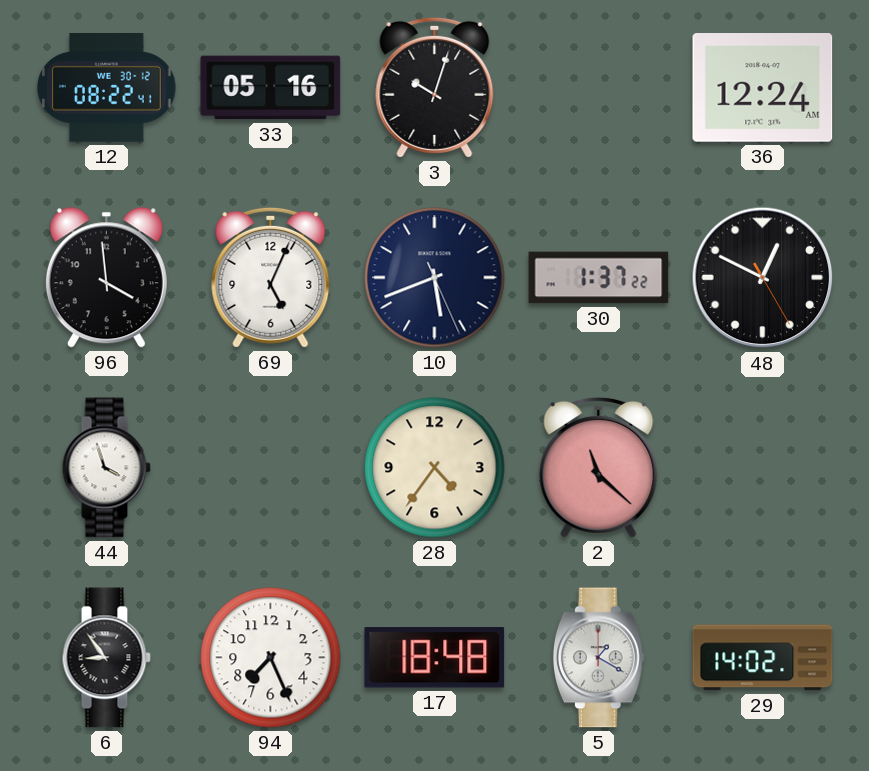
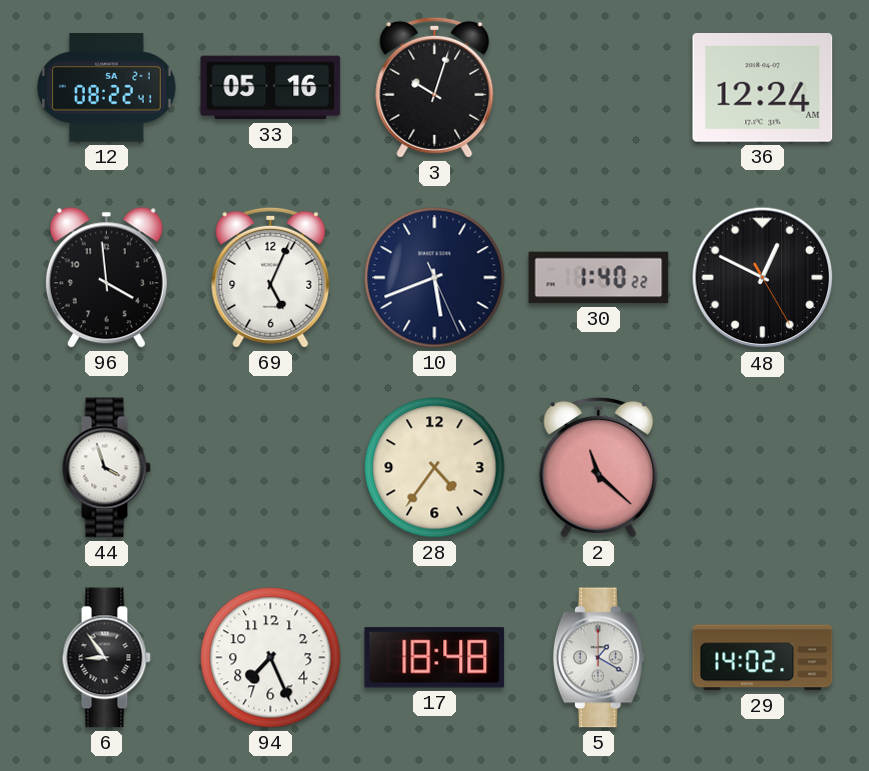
12 date: WE 30-12 -> SA 2-1
30: 1:37 -> 1:40
